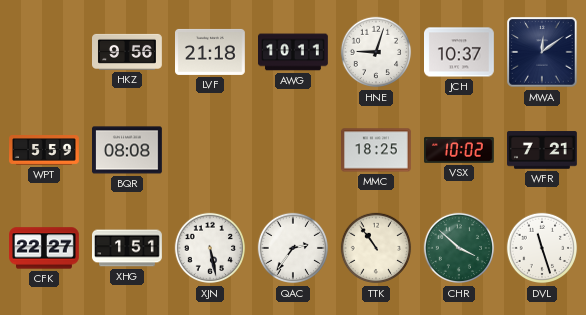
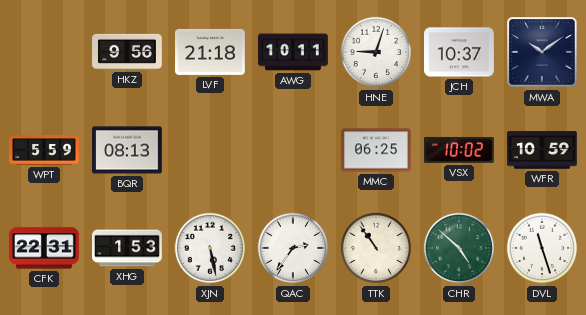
MWA: 12:09 -> 10:09
BQR: 08:08 -> 08:13
MMC: 18:25 -> 06:25
WFR: 7:21 -> 10:59
CFK: 22:27 -> 22:31
XHG: 1:51 -> 1:53
CHR: 3:52 -> 4:52
